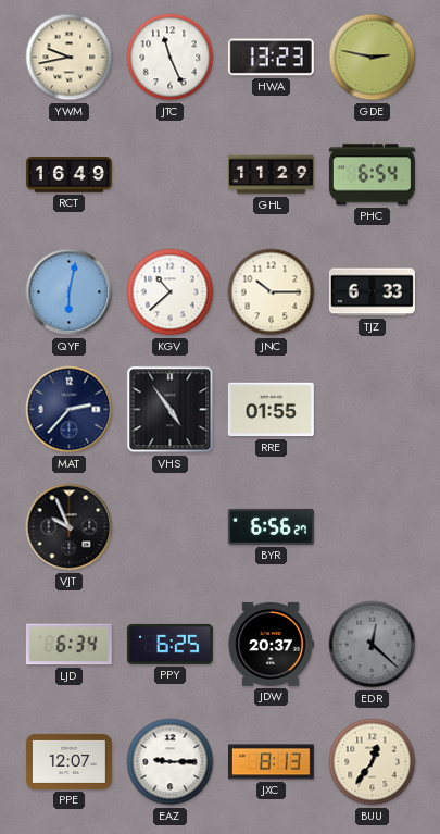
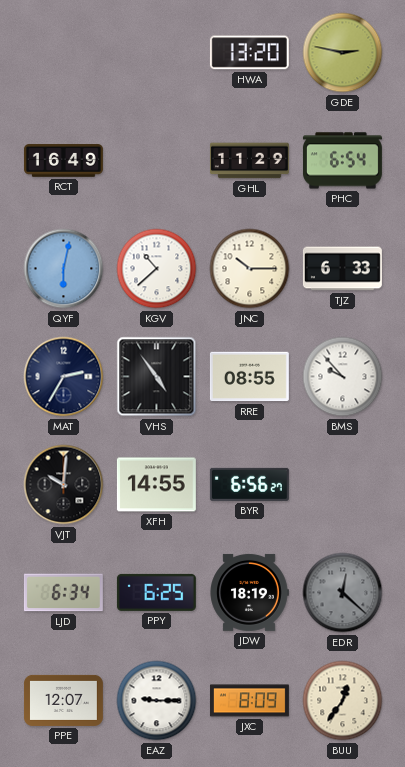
YWM: 9:43 -> none
JTC: 11:26 -> none
HWA: 13:23 -> 13:20
MAT: 2:37 -> 2:35
RRE: 01:55 -> 08:55
BMS: none -> 9:53
VJT: 9:56 -> 10:01
XFH: none -> 14:55
JDW: 20:37 -> 18:19
JXC: 8:13 -> 8:09
